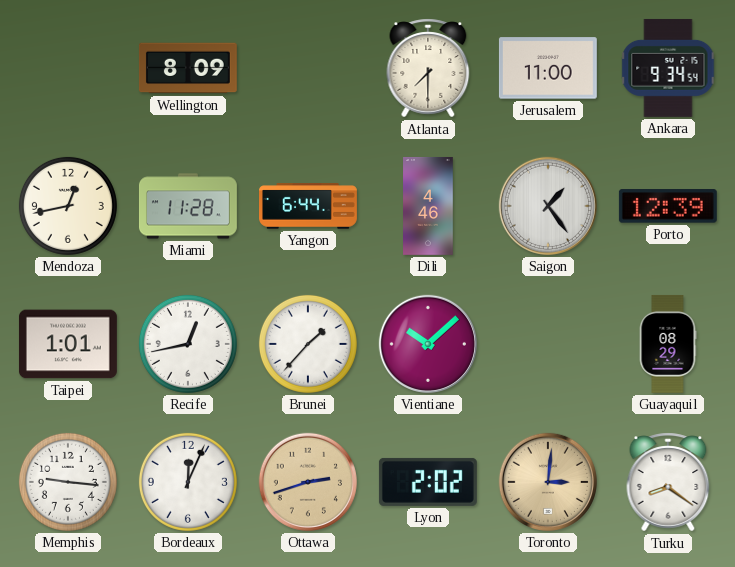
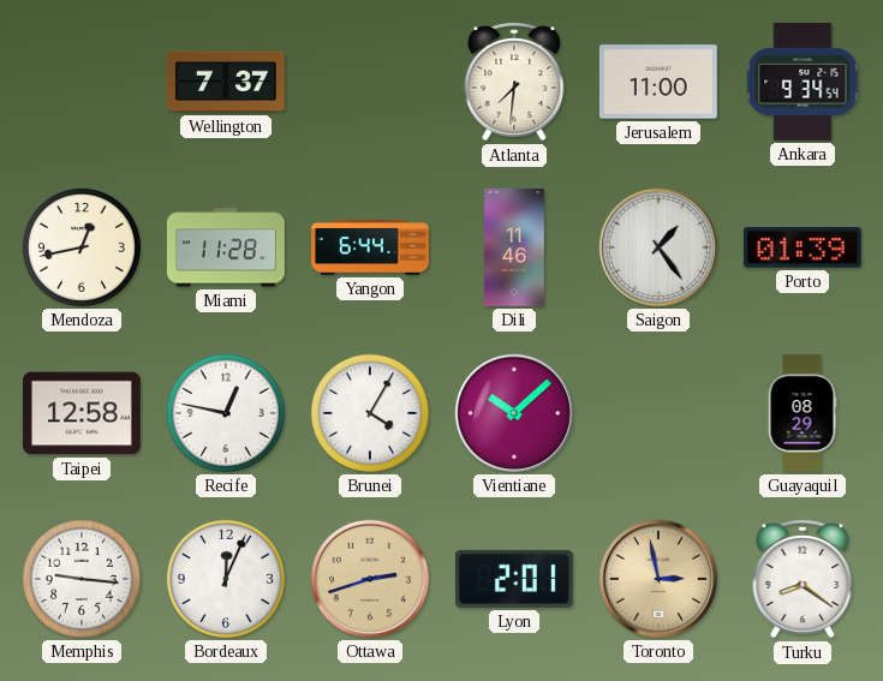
Wellington: 8:09 -> 7:37
Atlanta: 7:30 -> 7:31
Dili: 4:46 -> 11:46
Porto: 12:39 -> 01:39
Taipei: 1:01 -> 12:58
Recife: 12:43 -> 12:47
Brunei: 1:37 -> 4:05
Lyon: 2:02 -> 2:01
Toronto: 3:01 -> 2:58
